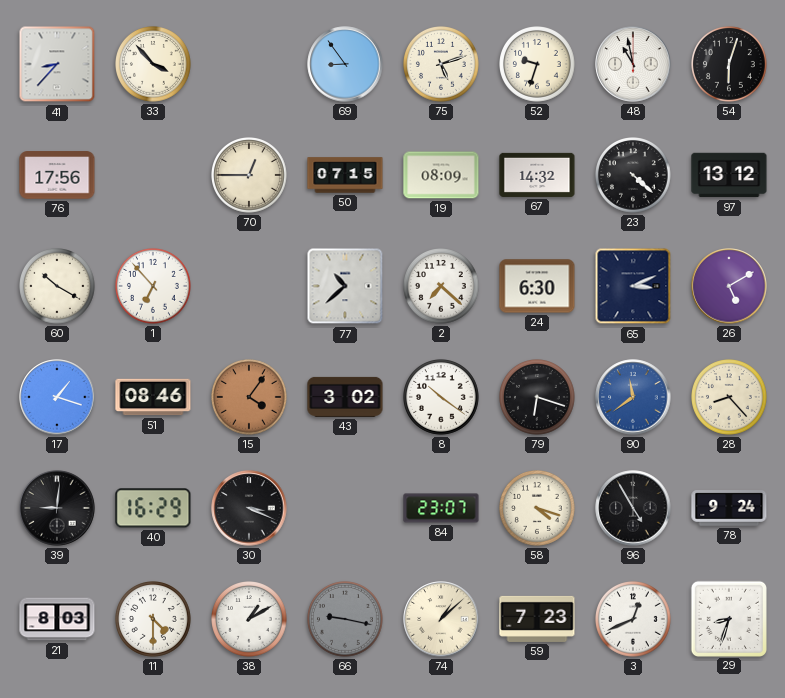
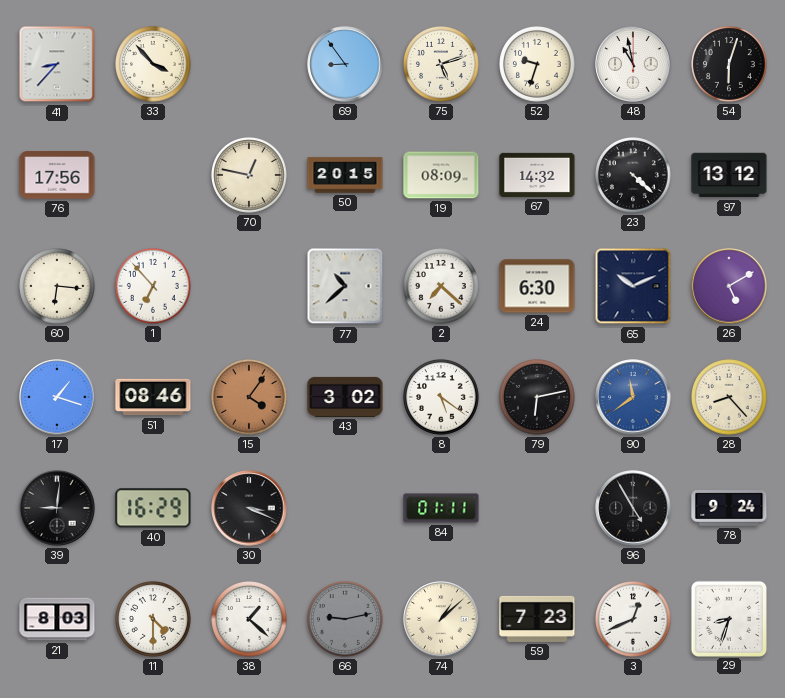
70: 12:45 -> 12:47
50: 07:15 -> 20:15
60: 10:20 -> 6:16
65: 3:11 -> 10:11
8: 10:21 -> 5:21
79: 6:18 -> 6:13
84: 23:07 -> 01:11
58: 4:18 -> none
38: 1:10 -> 1:22
66: 9:17 -> 9:13
